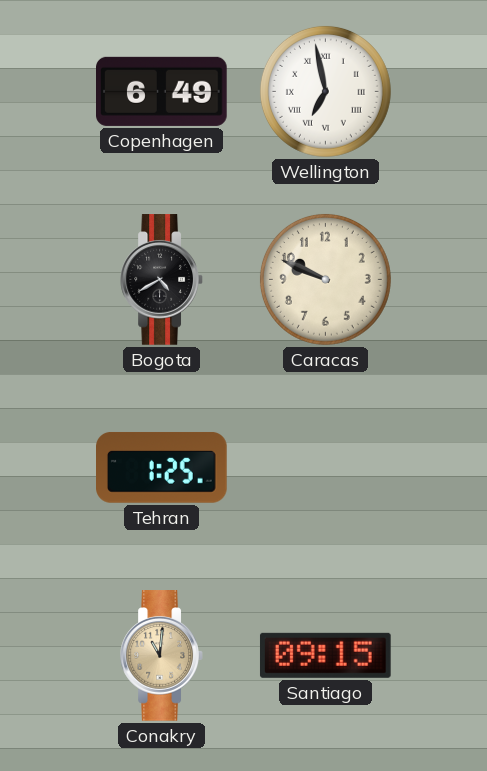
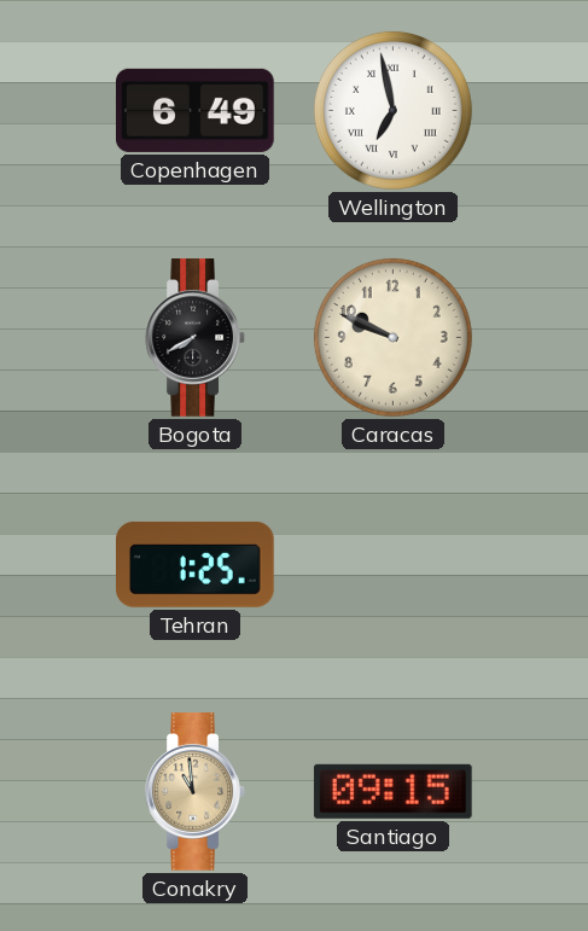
Bogota: 4:40 -> 7:40
Conakry: 11:01 -> 10:59
